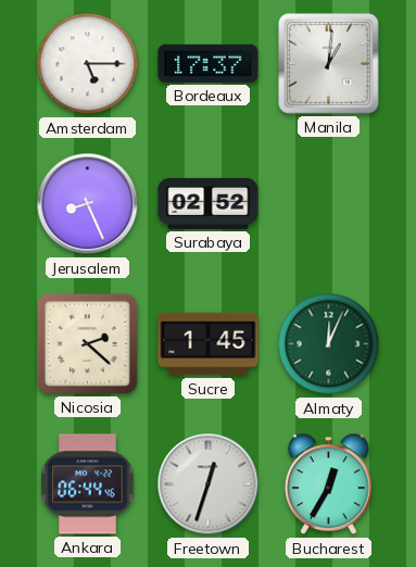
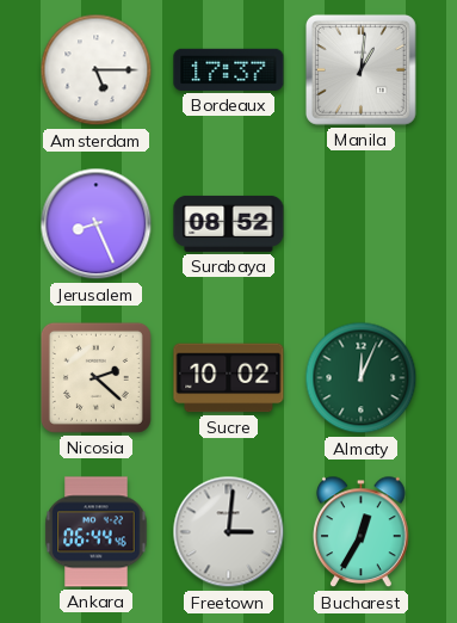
Surabaya: 02:52 -> 08:52
Sucre: 1:45 -> 10:02
Freetown: 12:33 -> 3:01
